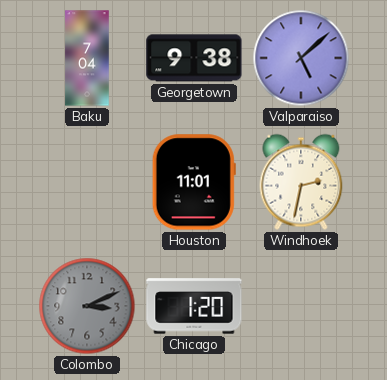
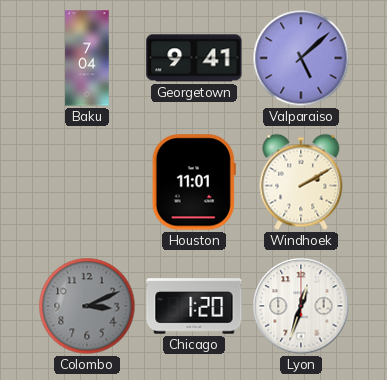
Georgetown: 9:38 -> 9:41
Windhoek: 2:32 -> 2:10
Lyon: none -> 12:33
